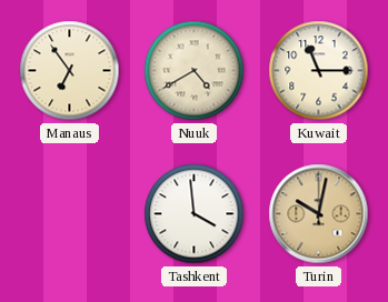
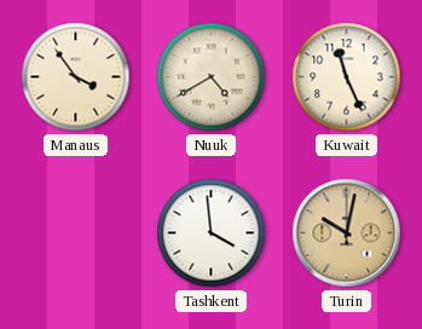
Manaus: 6:54 -> 3:54
Kuwait: 11:15 -> 11:26
